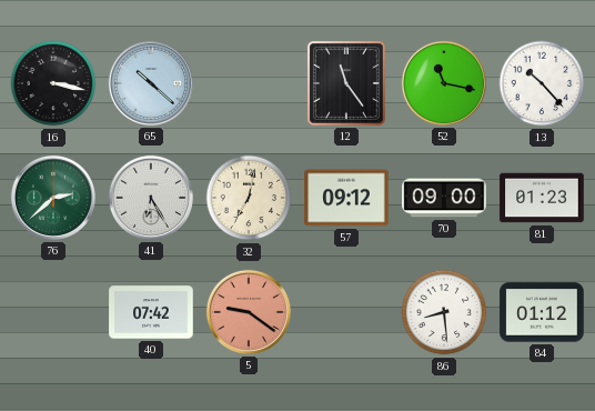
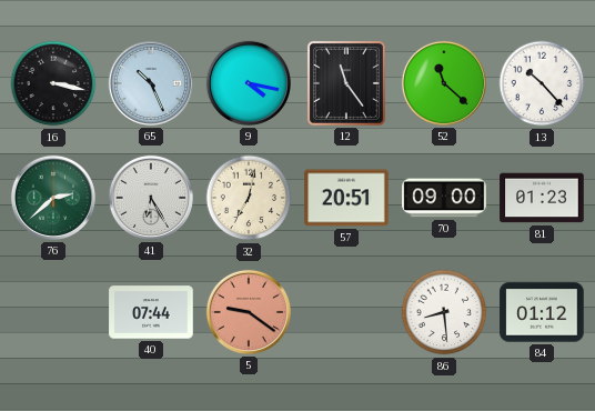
65: 10:22 -> 10:26
9: none -> 4:17
52: 11:17 -> 11:22
57: 09:12 -> 20:51
40: 07:42 -> 07:44
